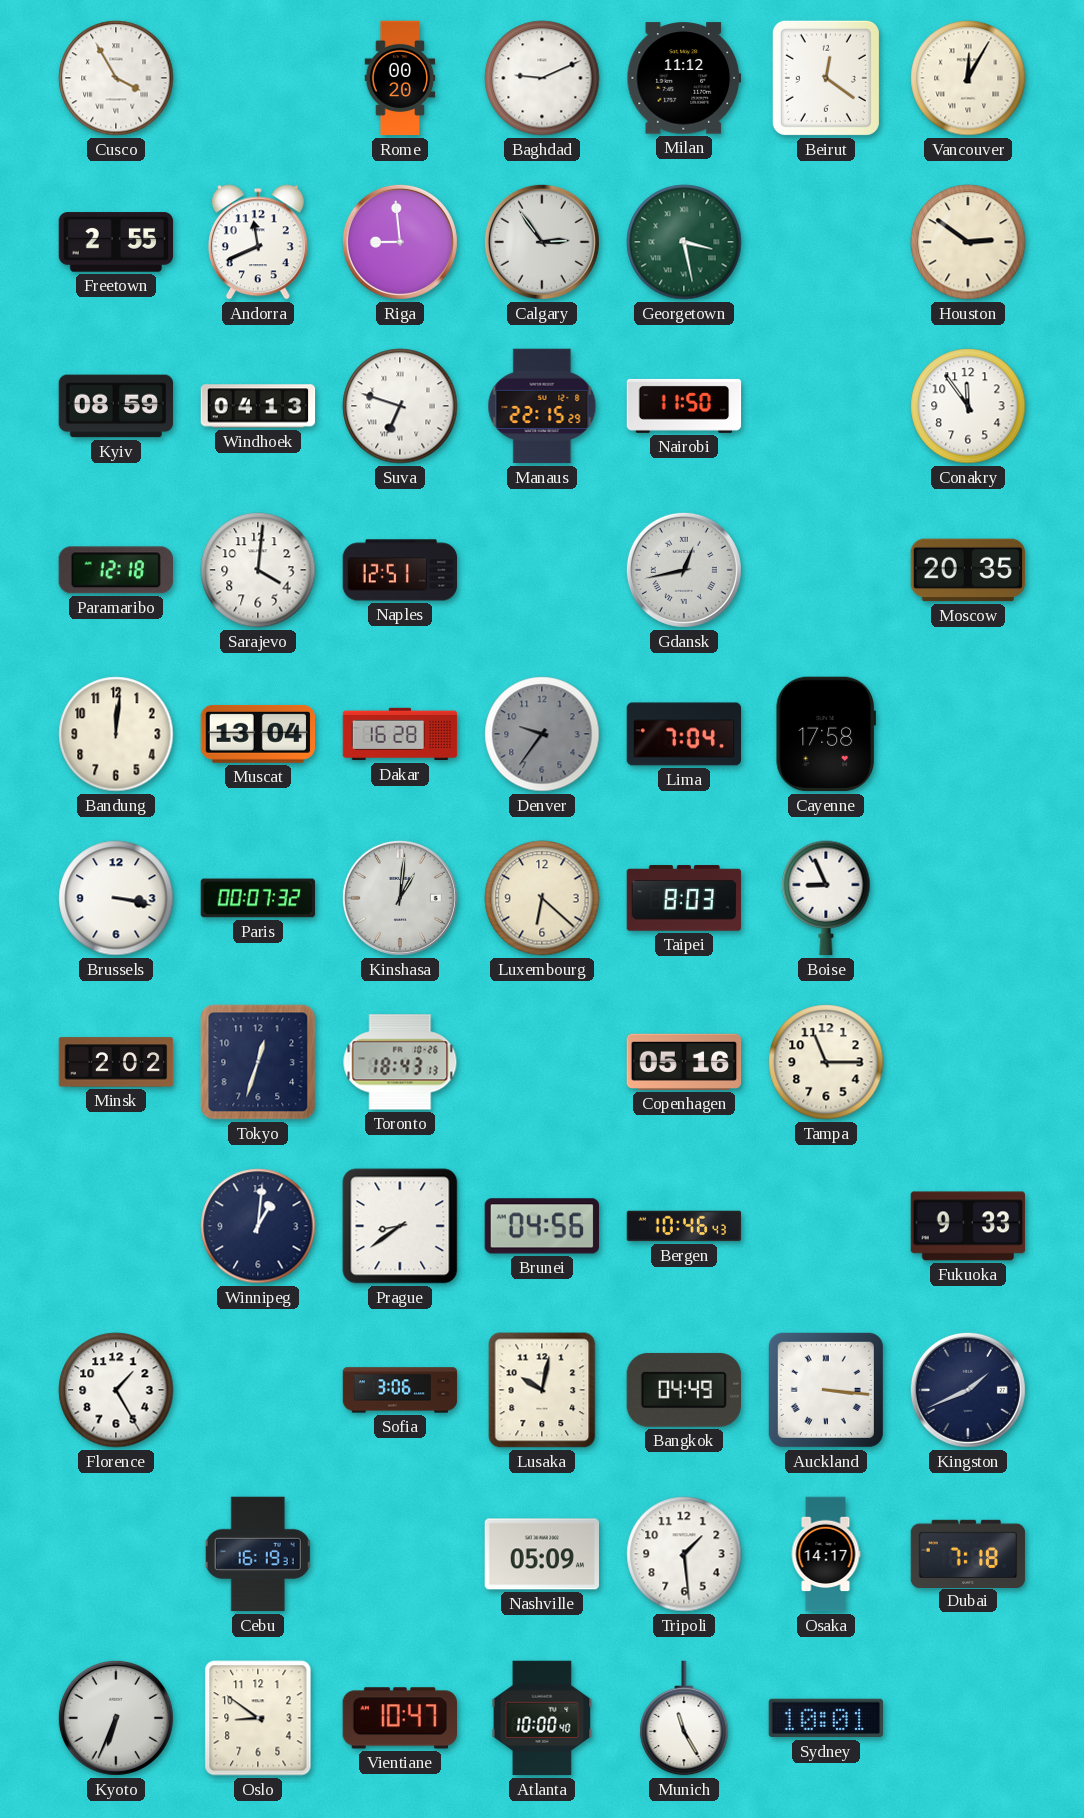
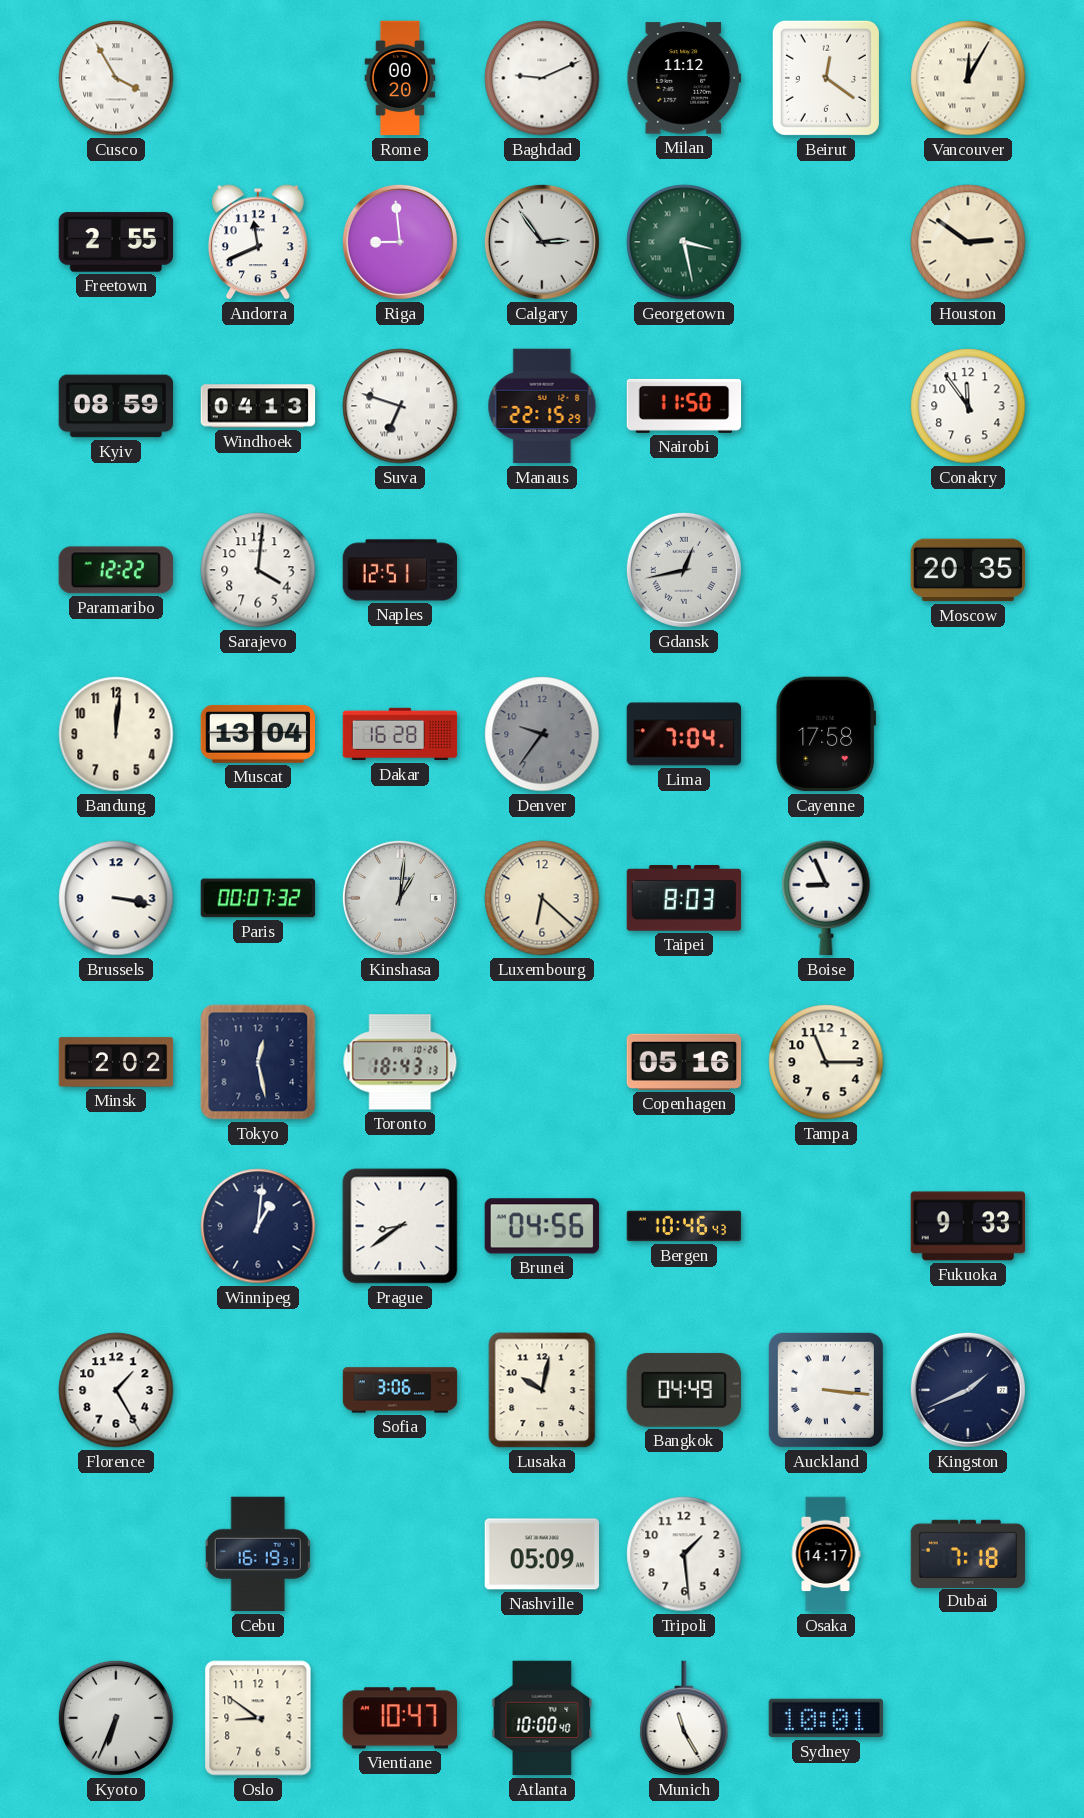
Paramaribo: 12:18 -> 12:22
Tokyo: 12:33 -> 12:28
